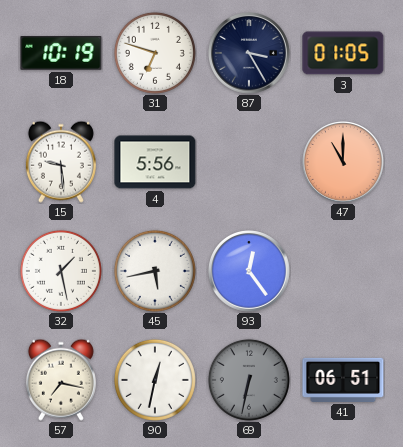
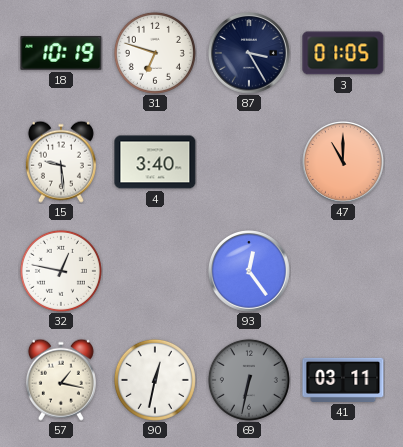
4: 5:56 -> 3:40
32: 1:28 -> 12:47
45: 5:43 -> none
57: 7:17 -> 1:17
41: 06:51 -> 03:11
